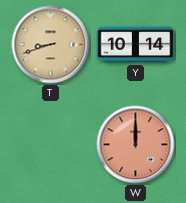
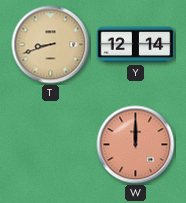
Y: 10:14 -> 12:14
